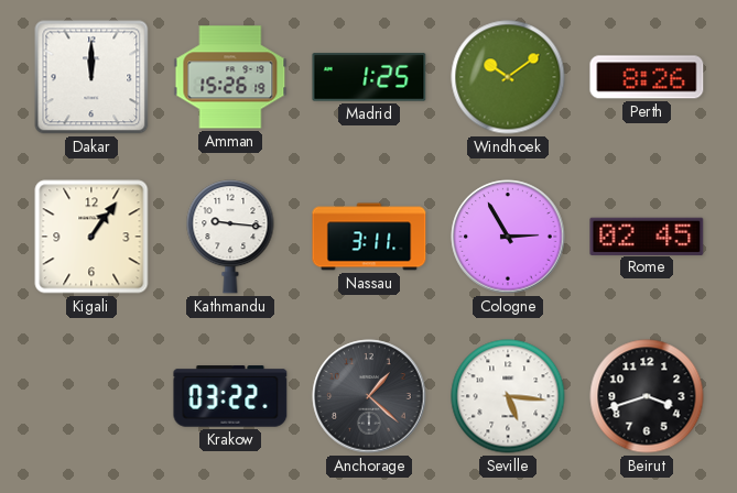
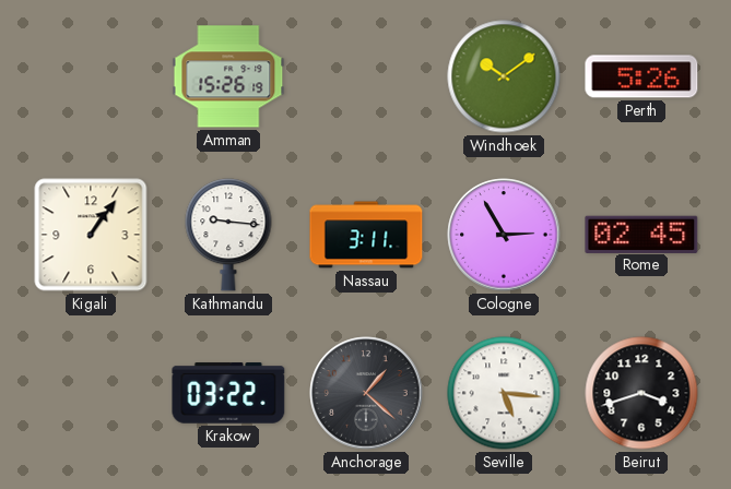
Dakar: 12:00 -> none
Madrid: 1:25 -> none
Perth: 8:26 -> 5:26
